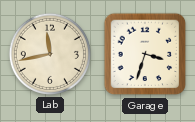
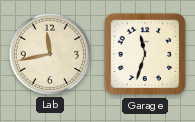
Garage: 3:33 -> 11:33
